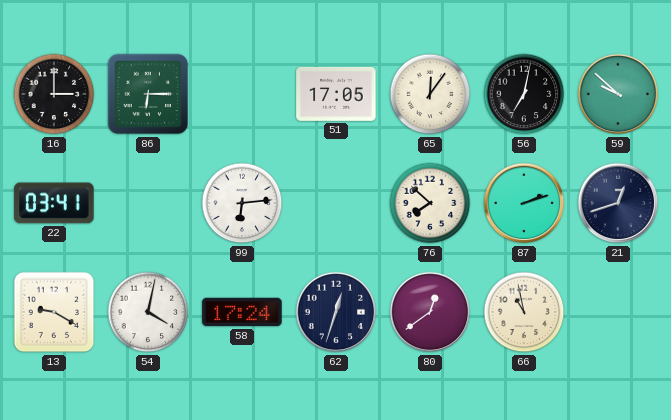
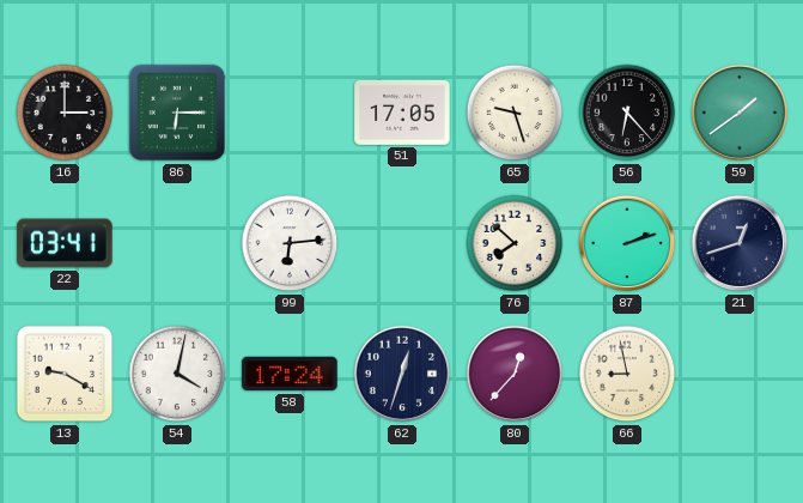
65: 12:06 -> 9:27
56: 7:02 -> 6:23
59: 9:52 -> 1:39
80: 12:39 -> 12:37
66: 10:58 -> 8:58
